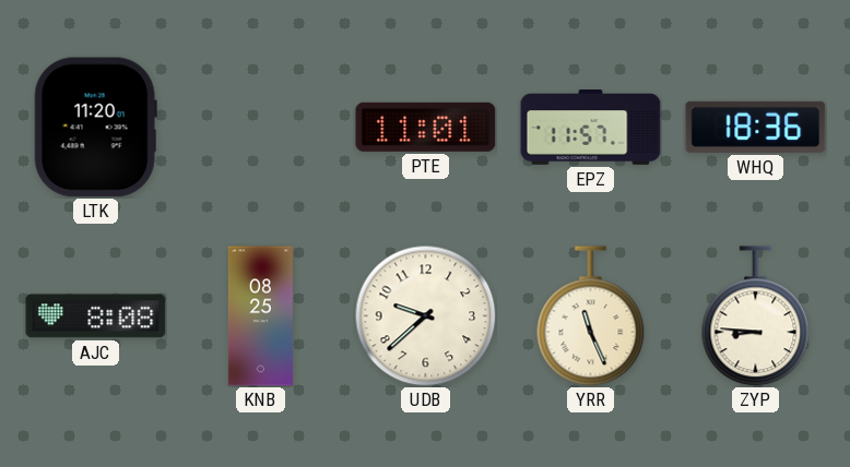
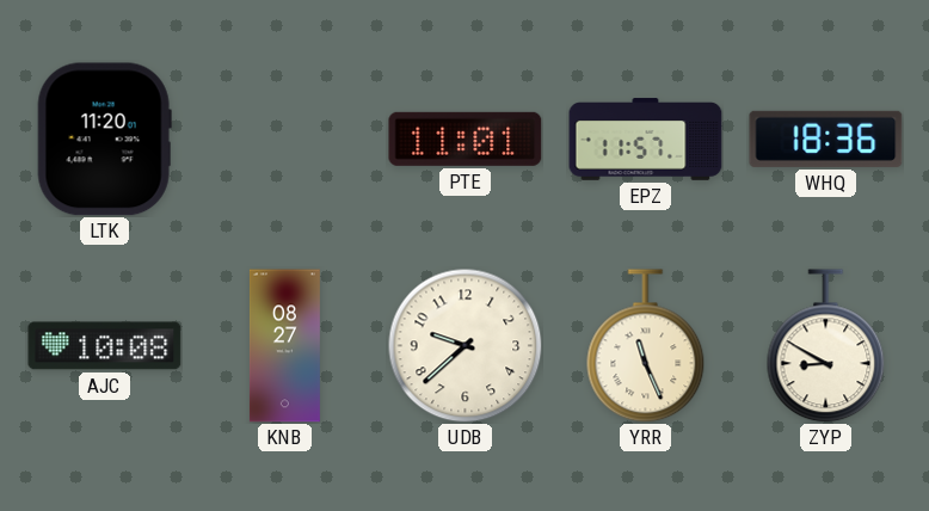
AJC: 8:08 -> 10:08
KNB: 08:25 -> 08:27
ZYP: 8:46 -> 8:50
